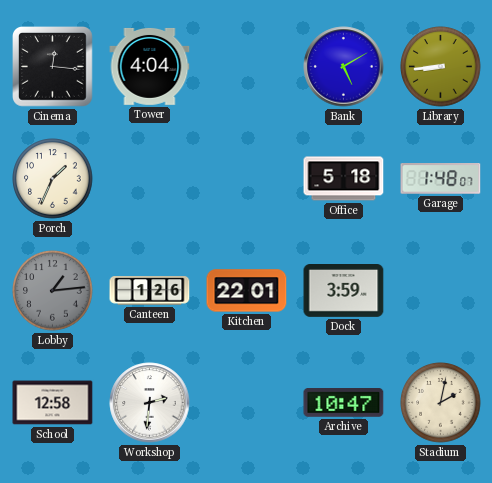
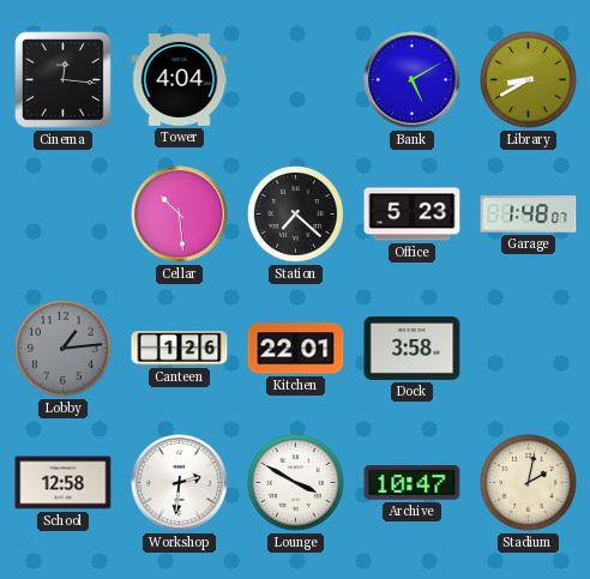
Library: 8:44 -> 8:40
Porch: 1:34 -> none
Cellar: none -> 10:29
Station: none -> 7:22
Office: 5:18 -> 5:23
Dock: 3:59 -> 3:58
Lounge: none -> 3:50
